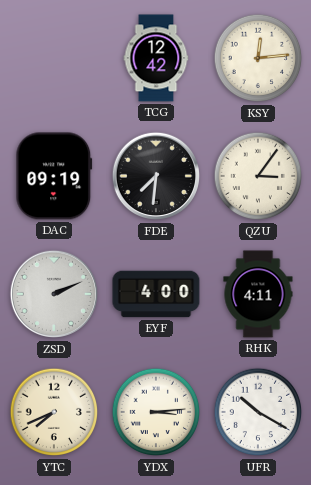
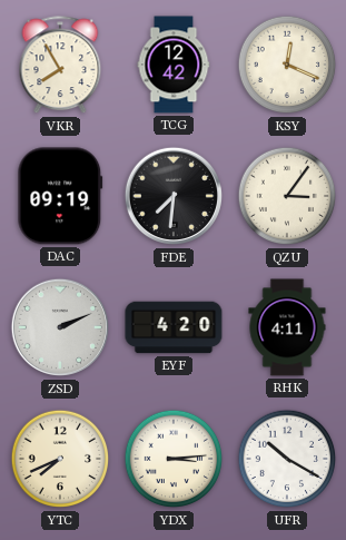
VKR: none -> 7:55
KSY: 12:14 -> 12:19
EYF: 4:00 -> 4:20
